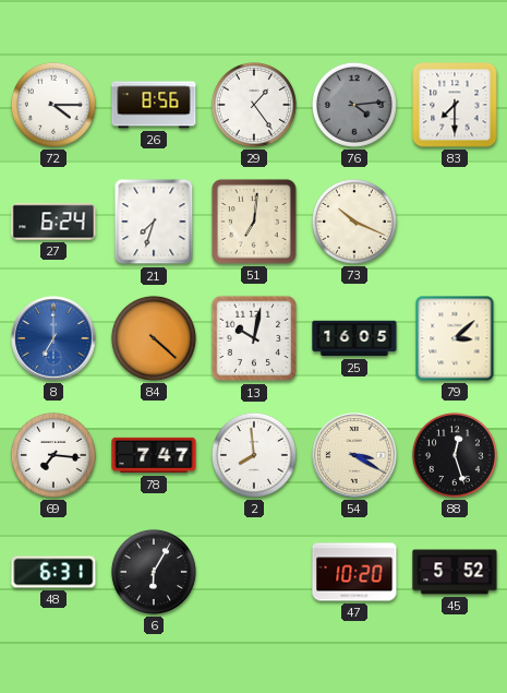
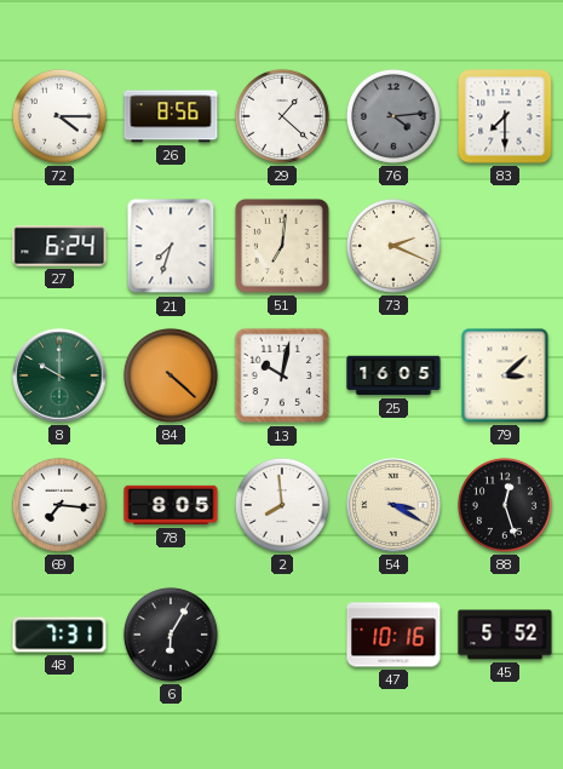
29: 1:24 -> 1:22
73: 10:19 -> 2:19
8: 7:00 -> 10:00
8 dial: blue -> green
78: 7:47 -> 8:05
48: 6:31 -> 7:31
47: 10:20 -> 10:16
